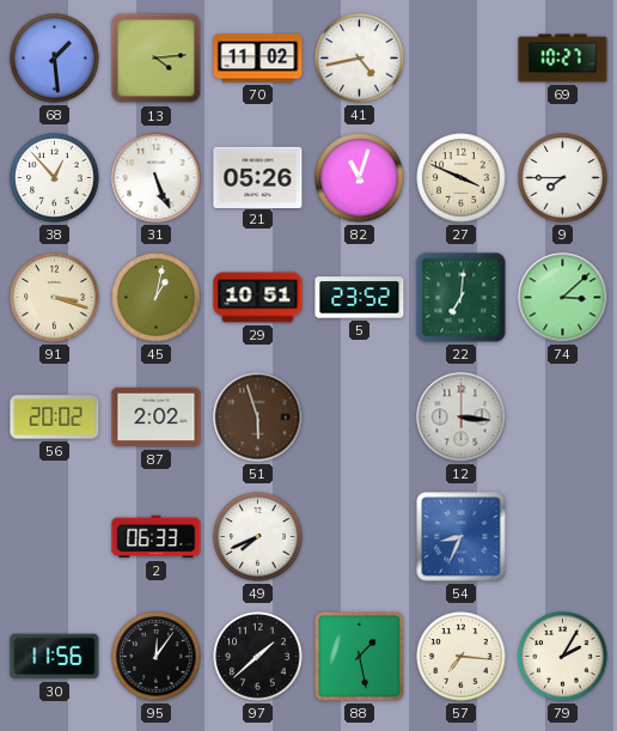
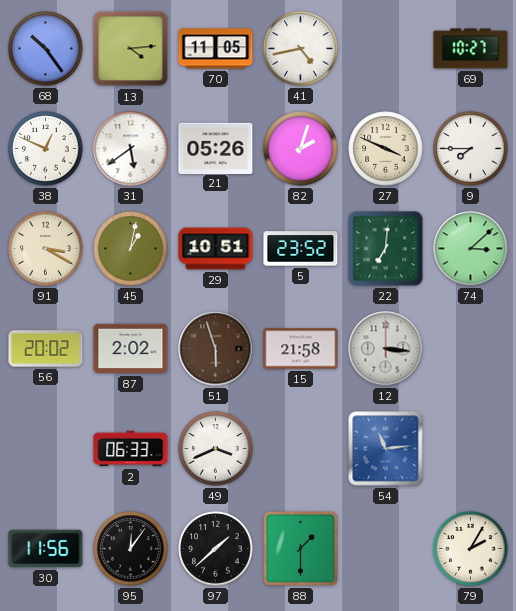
68: 1:29 -> 10:24
70: 11:02 -> 11:05
38: 12:53 -> 12:49
31: 5:26 -> 5:39
82: 11:03 -> 2:03
91: 3:18 -> 3:20
15: none -> 21:58
49: 7:41 -> 3:41
54: 8:34 -> 11:14
88: 1:28 -> 1:30
57: 7:16 -> none
